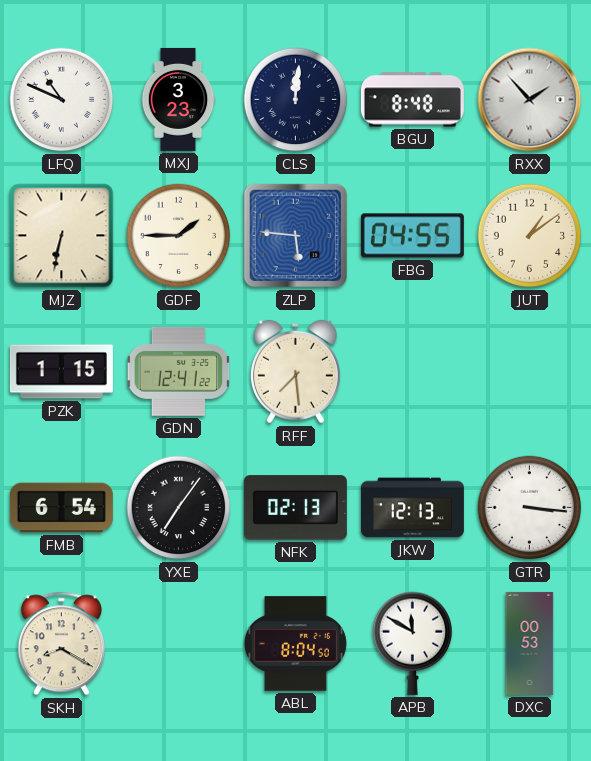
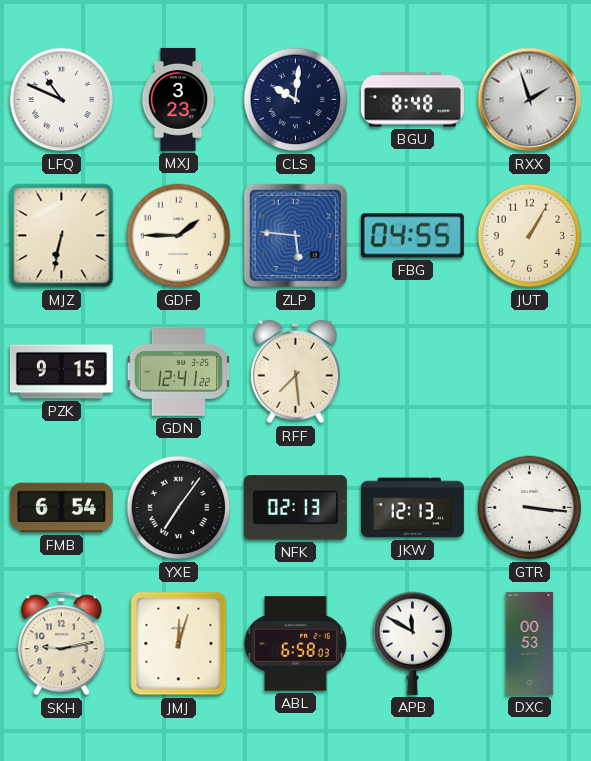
CLS: 12:01 -> 10:01
RXX: 1:53 -> 1:57
JUT: 1:09 -> 1:05
PZK: 1:15 -> 9:15
SKH: 8:20 -> 9:13
JMJ: none -> 12:03
ABL: 8:04 -> 6:58
